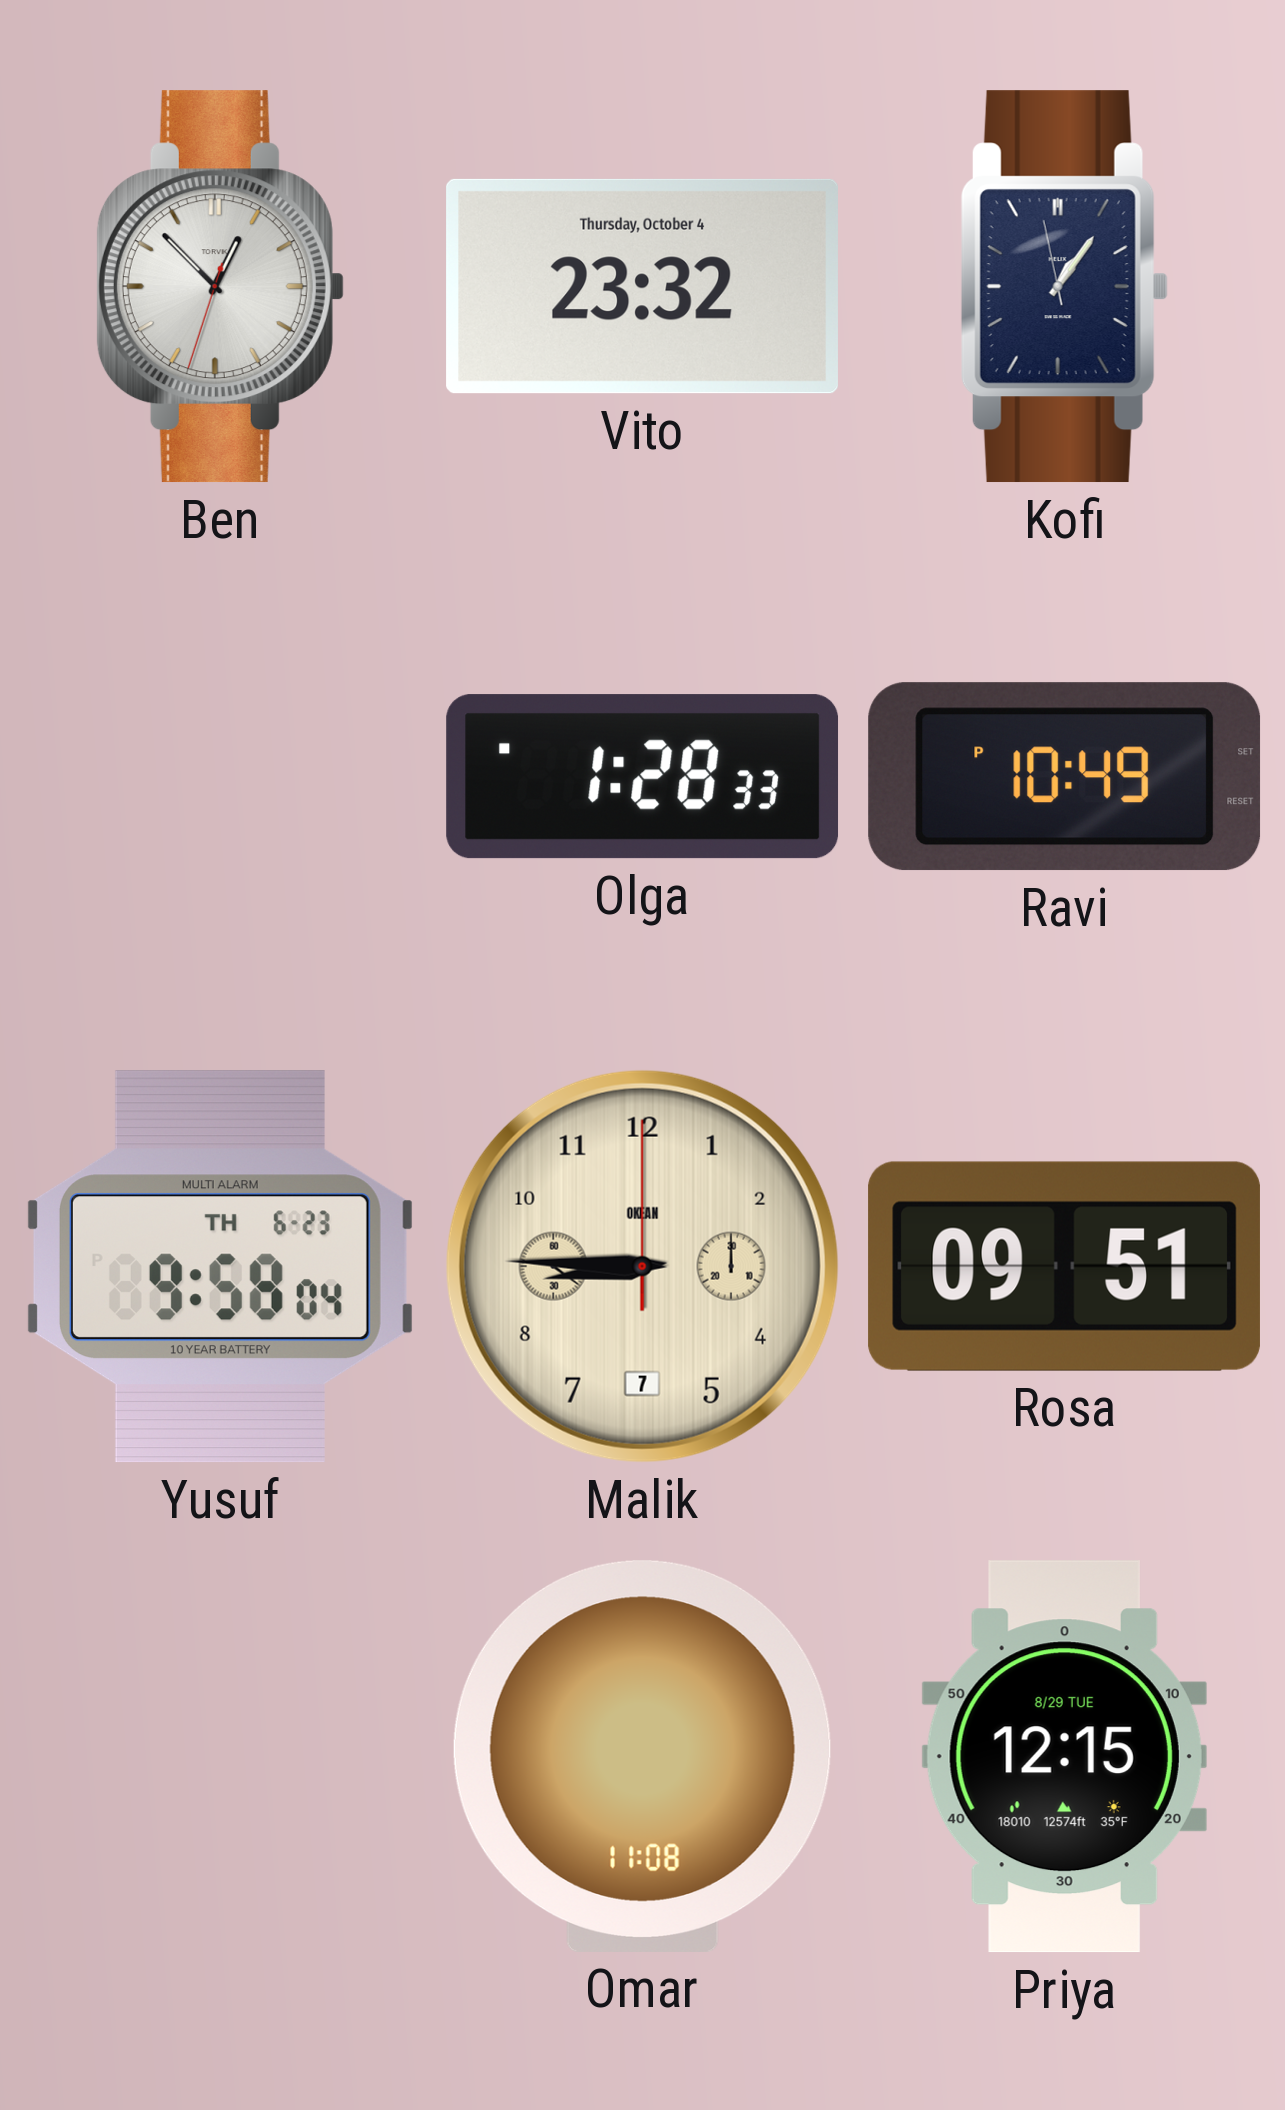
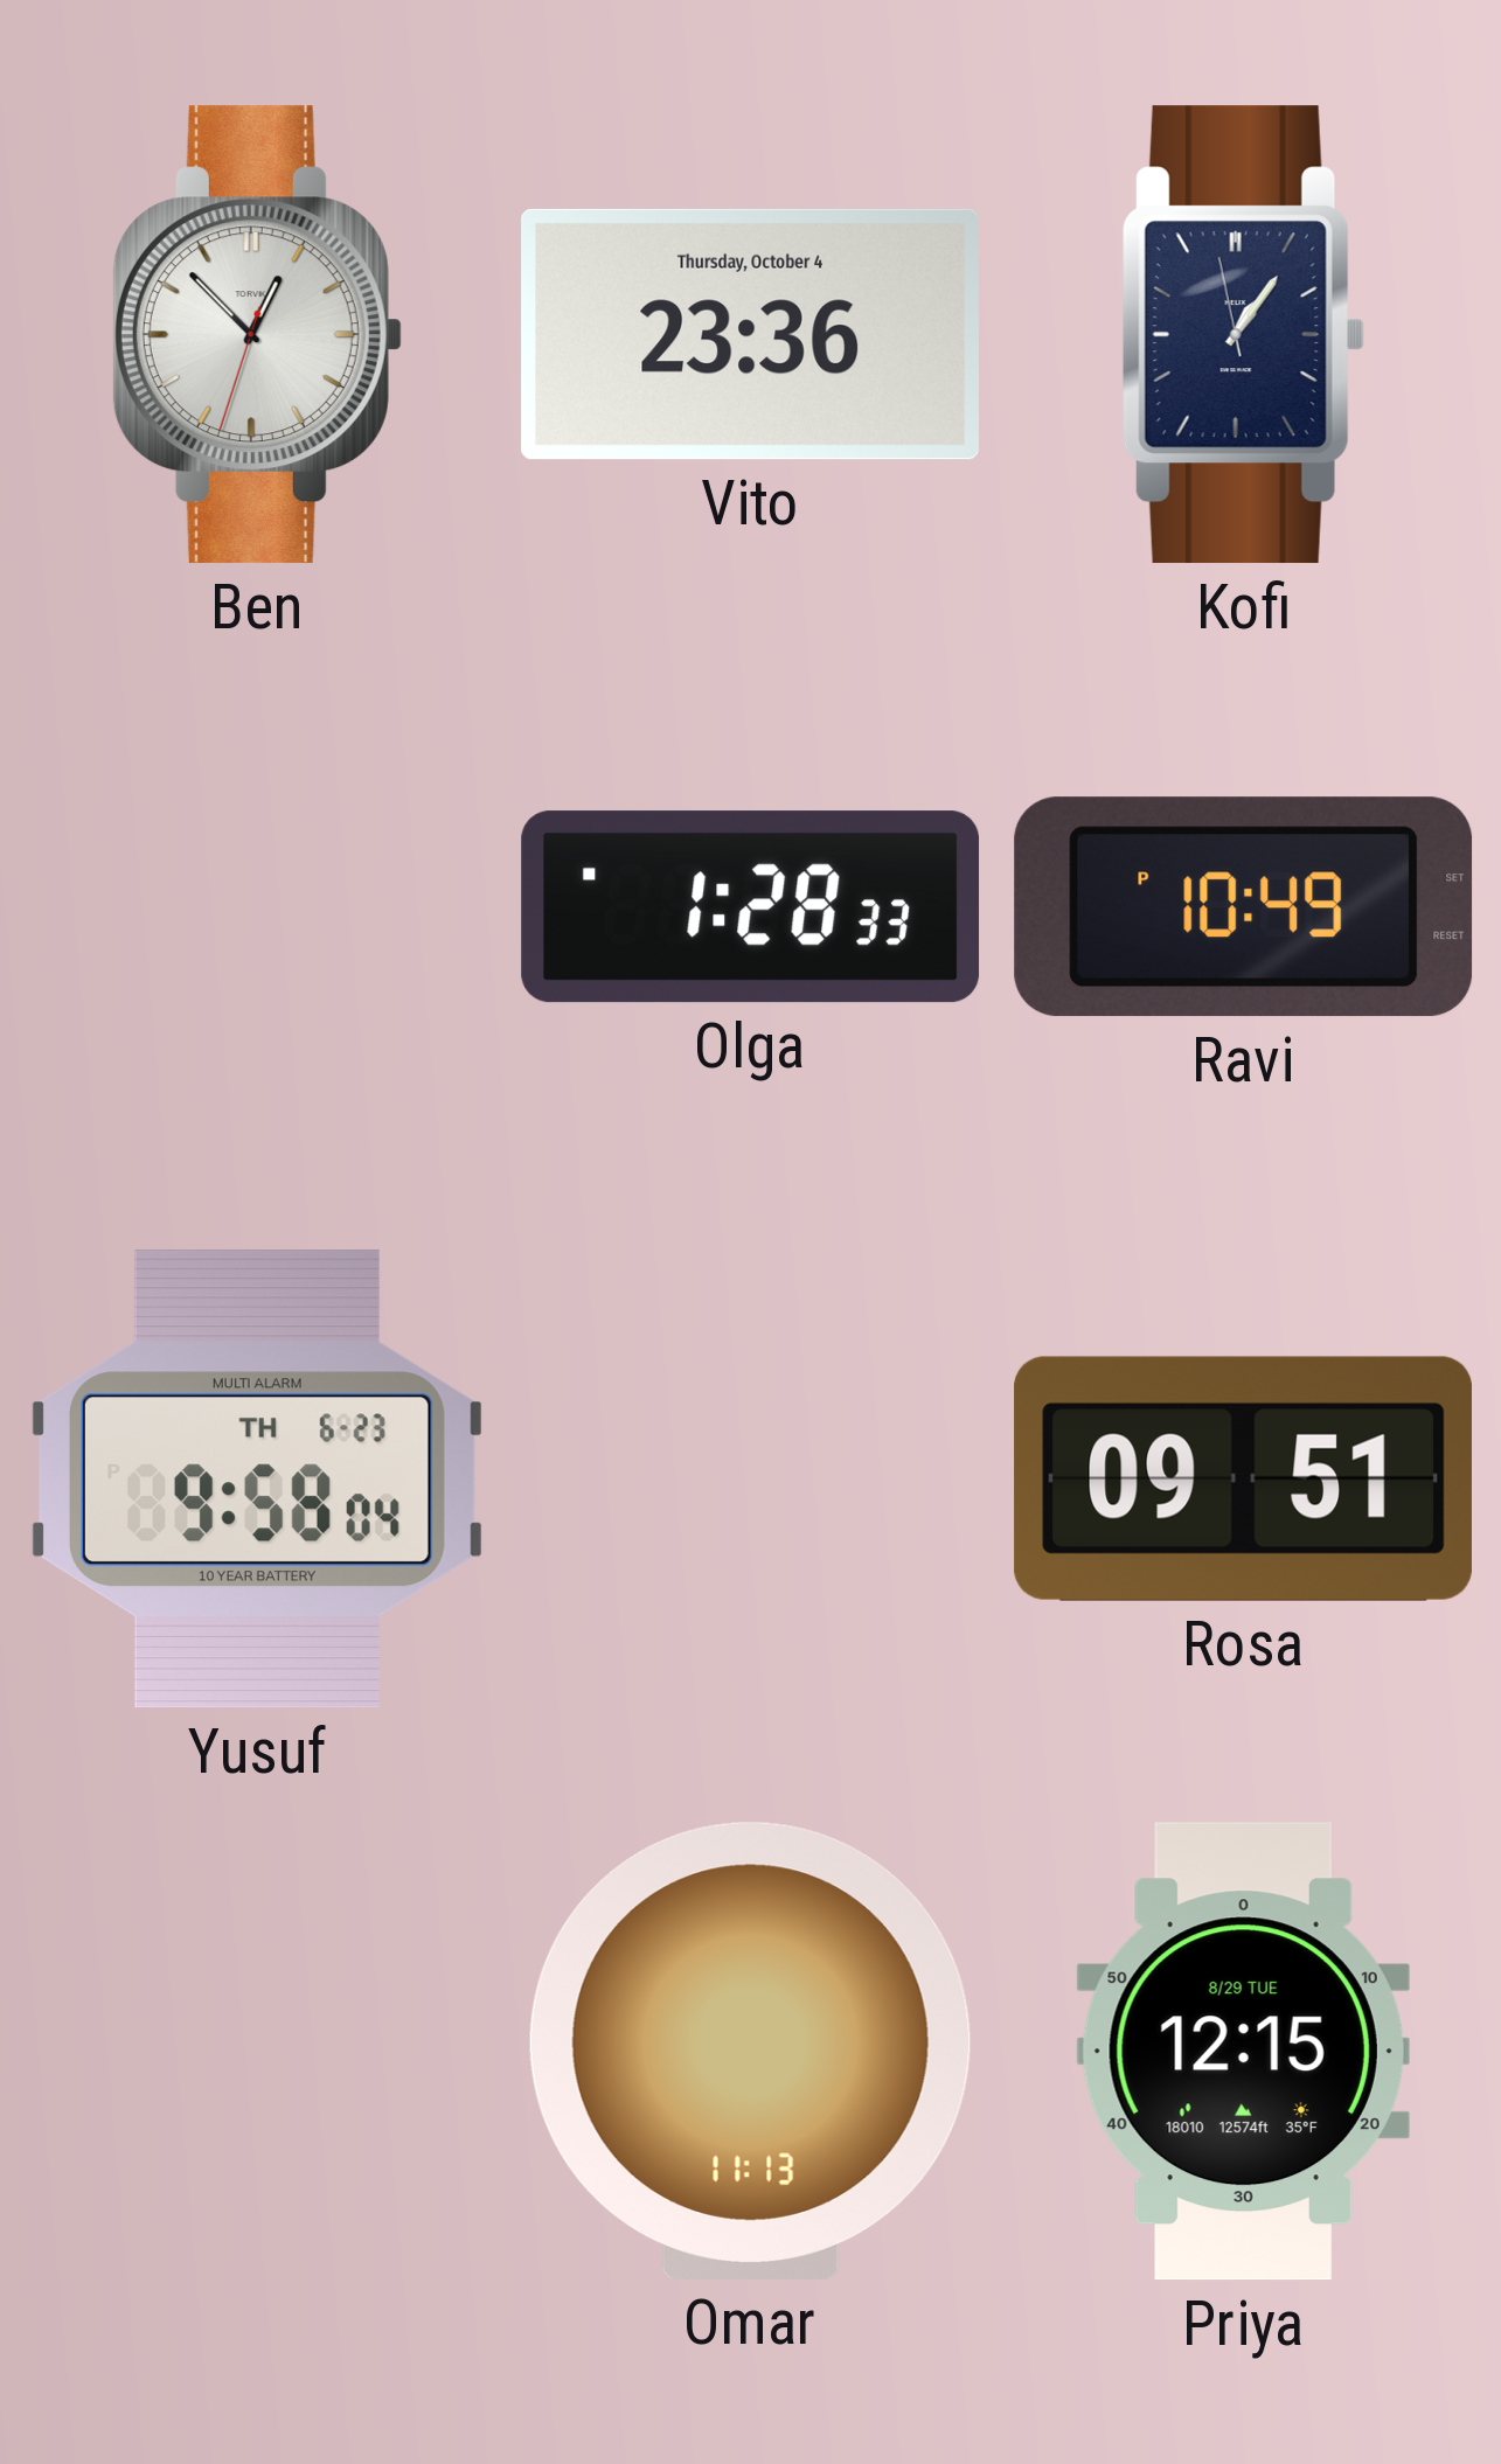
Vito: 23:32 -> 23:36
Malik: 8:45 -> none
Omar: 11:08 -> 11:13
